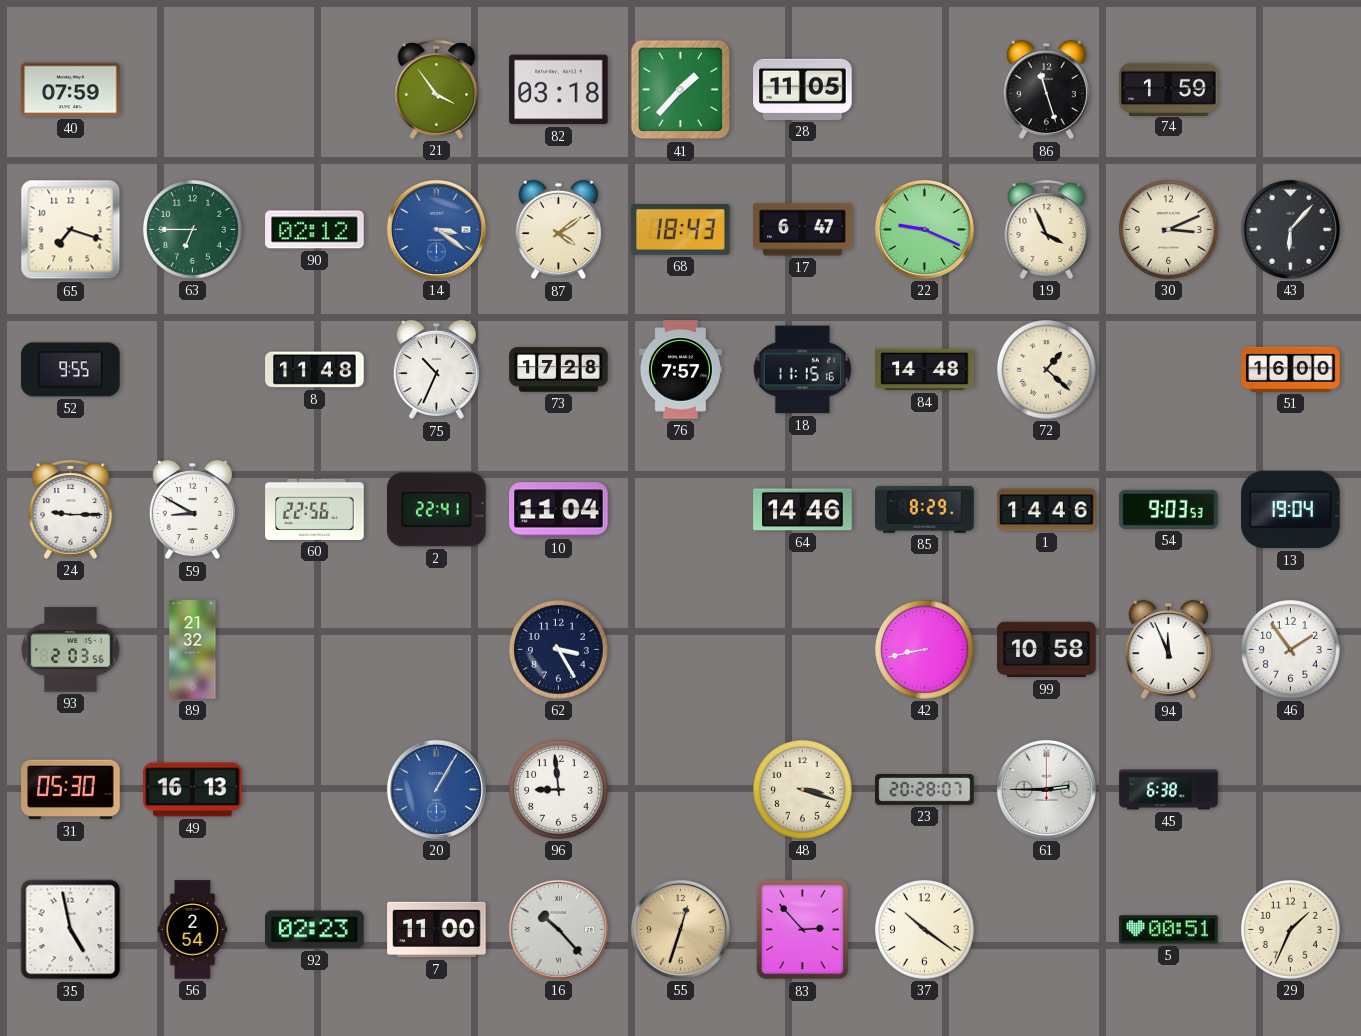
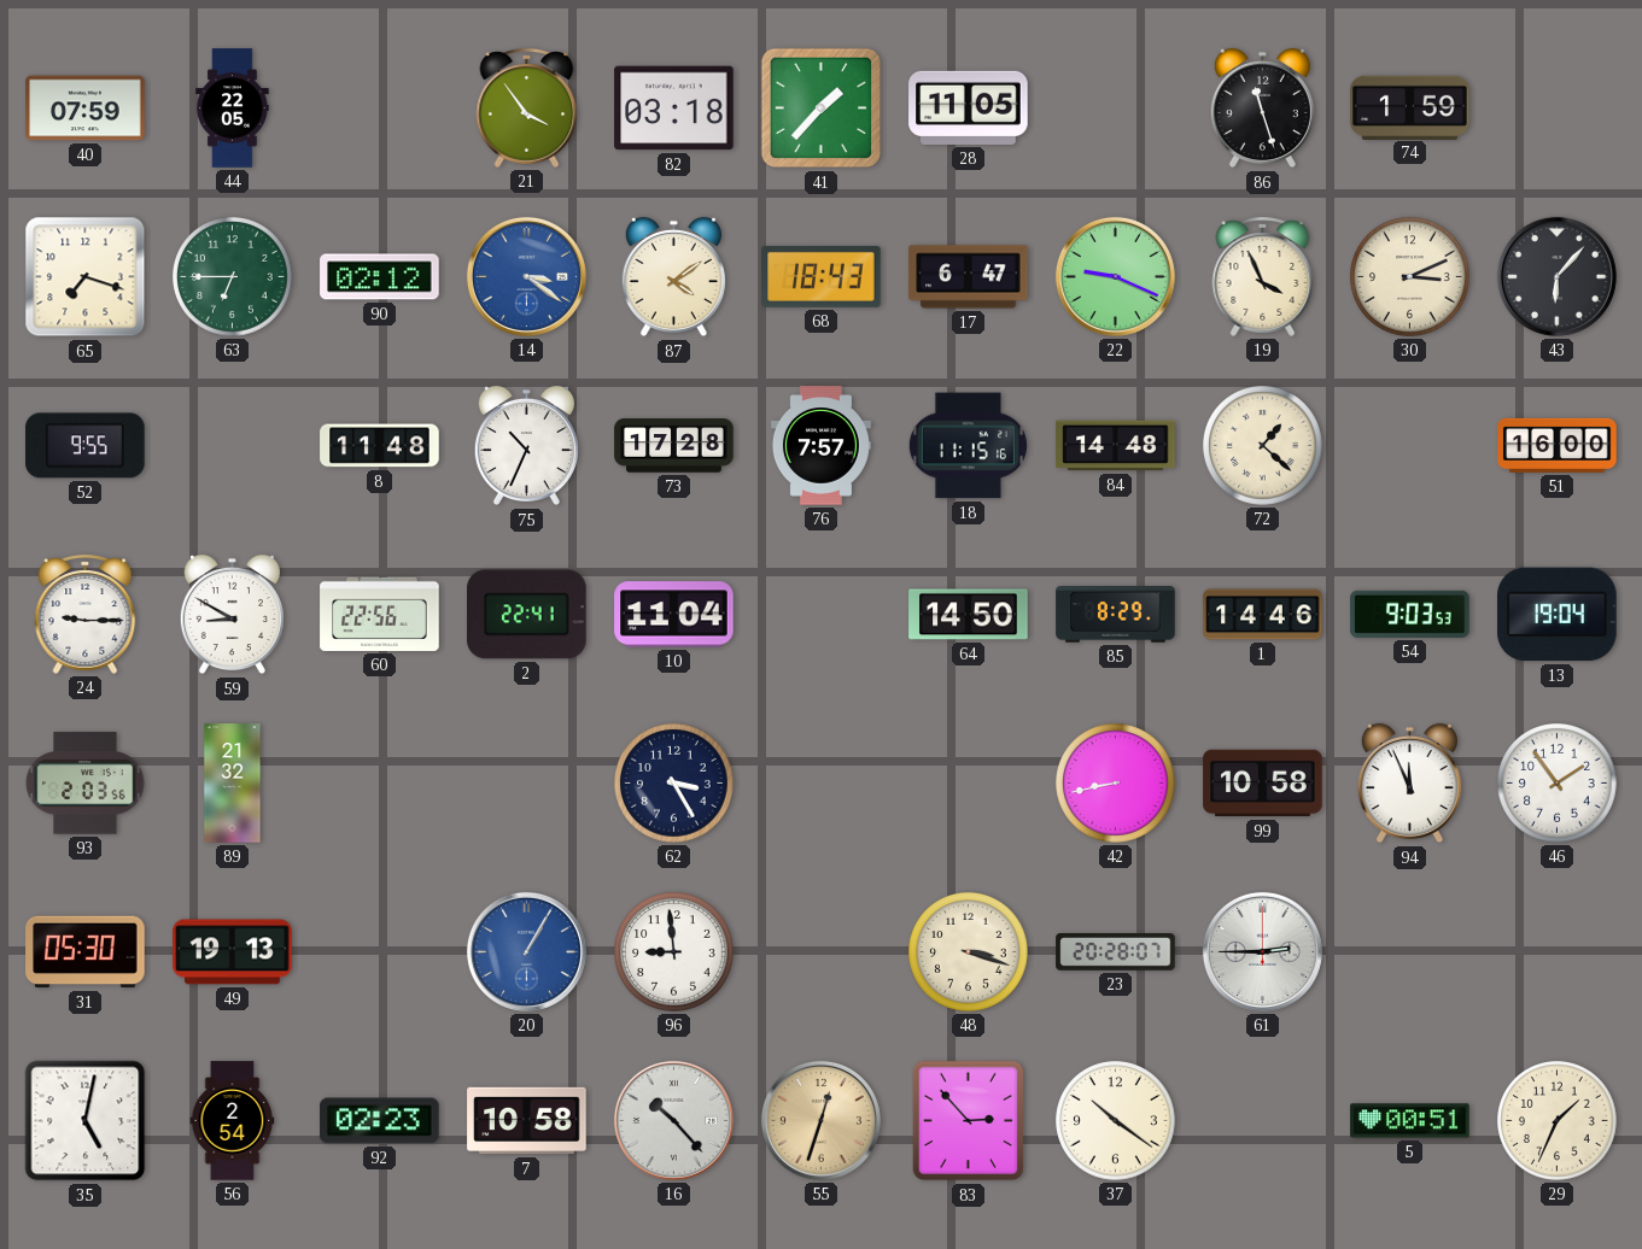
44: none -> 22:05
64: 14:46 -> 14:50
49: 16:13 -> 19:13
45: 6:38 -> none
35: 4:58 -> 5:02
7: 11:00 -> 10:58
